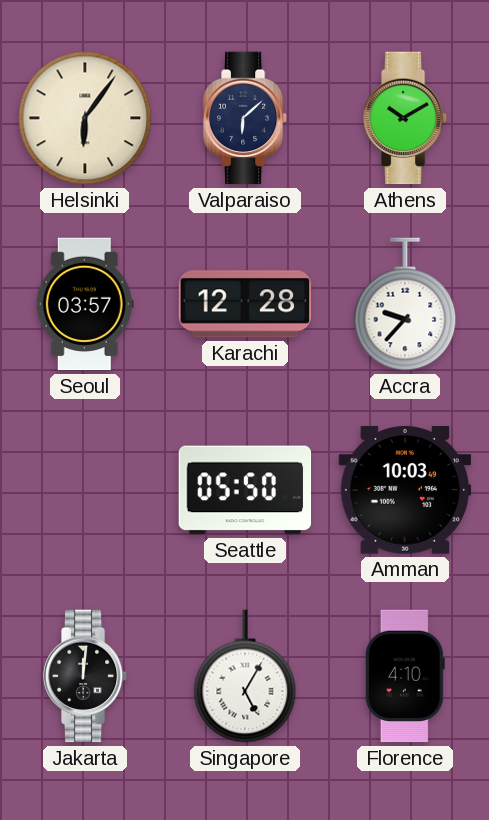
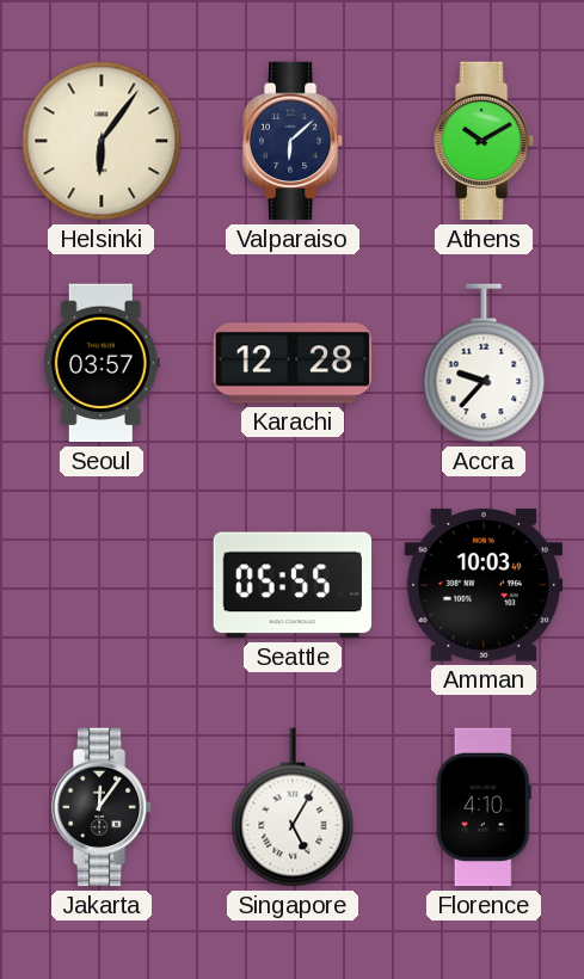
Seattle: 05:50 -> 05:55
Jakarta: 12:01 -> 12:06
